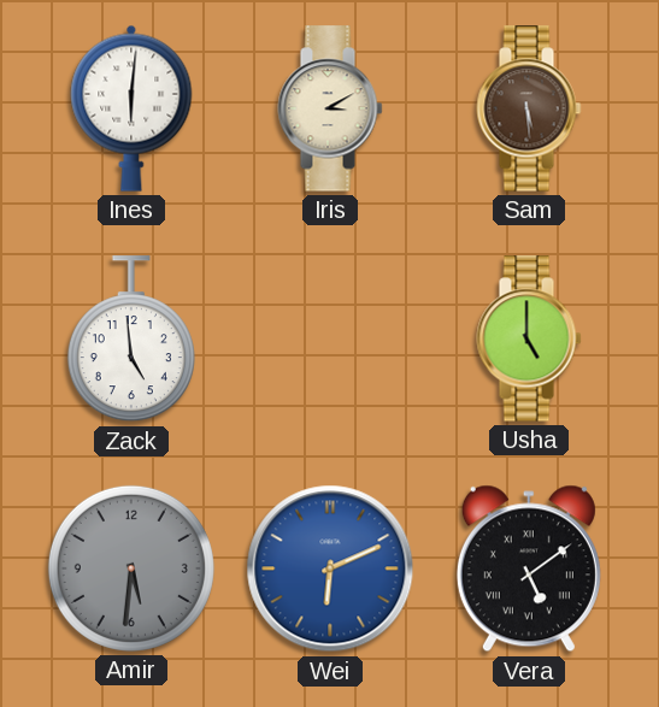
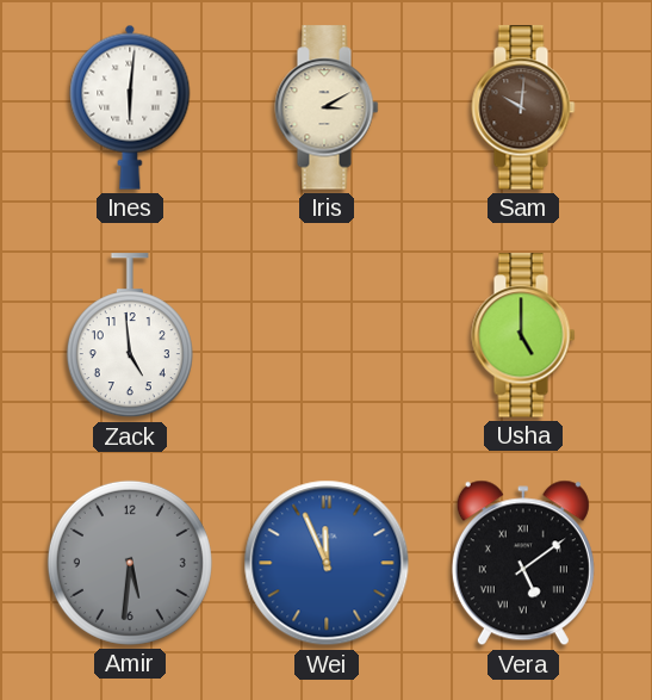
Sam: 5:29 -> 10:01
Wei: 6:11 -> 11:56
